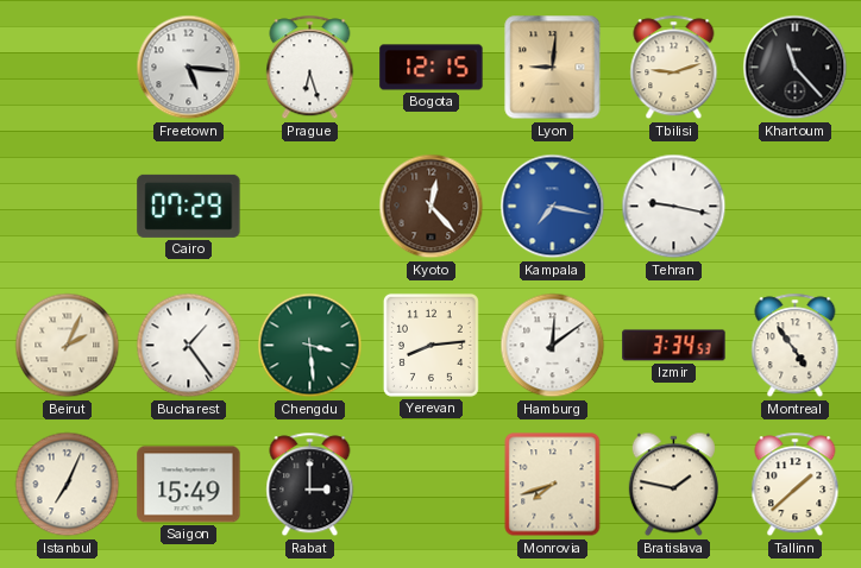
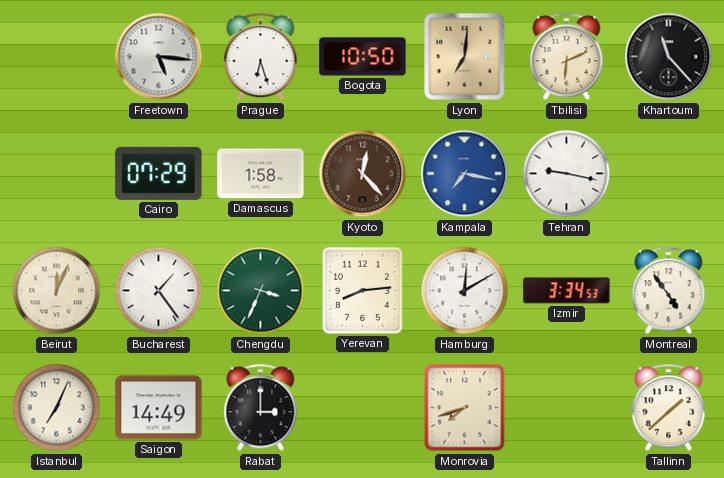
Bogota: 12:15 -> 10:50
Lyon: 9:01 -> 7:01
Tbilisi: 9:12 -> 6:11
Damascus: none -> 1:58
Beirut: 2:04 -> 12:04
Chengdu: 3:29 -> 3:34
Hamburg: 12:09 -> 12:10
Saigon: 15:49 -> 14:49
Bratislava: 1:47 -> none
